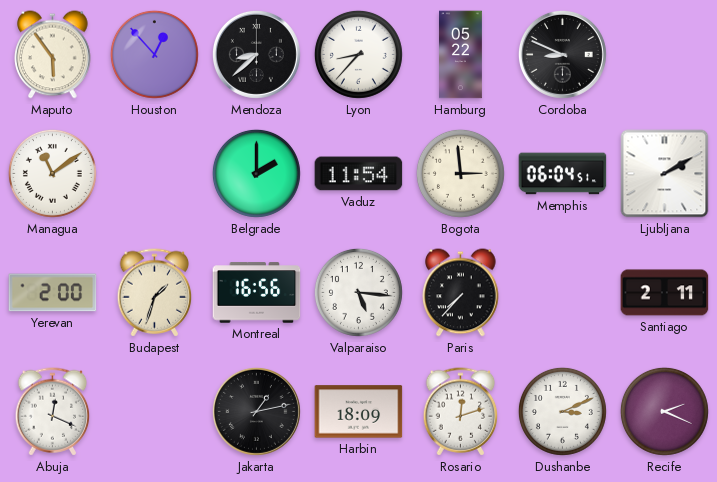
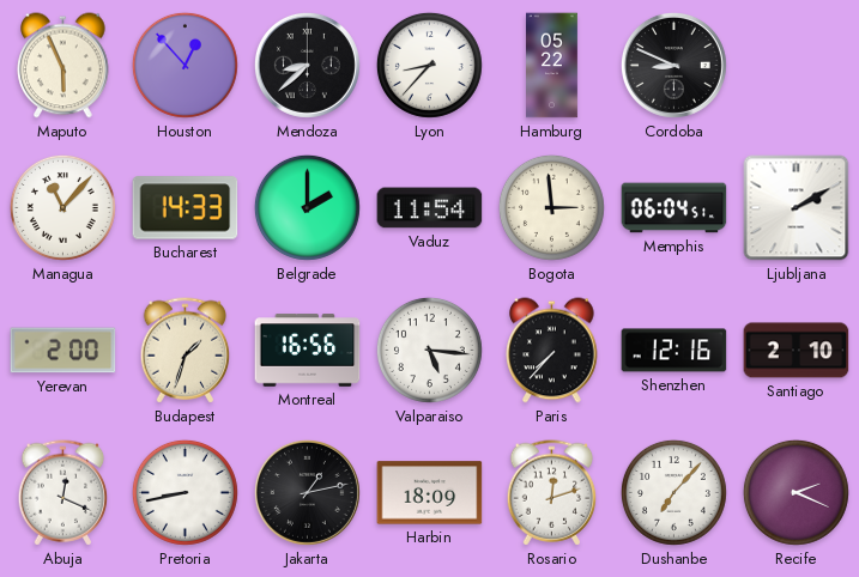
Maputo: 5:54 -> 5:56
Managua: 11:09 -> 11:07
Bucharest: none -> 14:33
Shenzhen: none -> 12:16
Santiago: 2:11 -> 2:10
Pretoria: none -> 8:43
Dushanbe: 3:11 -> 7:07
